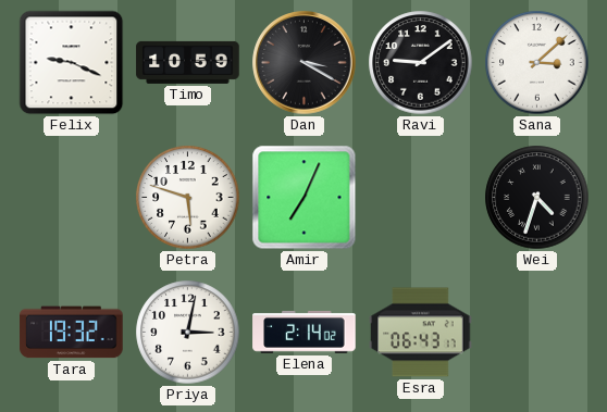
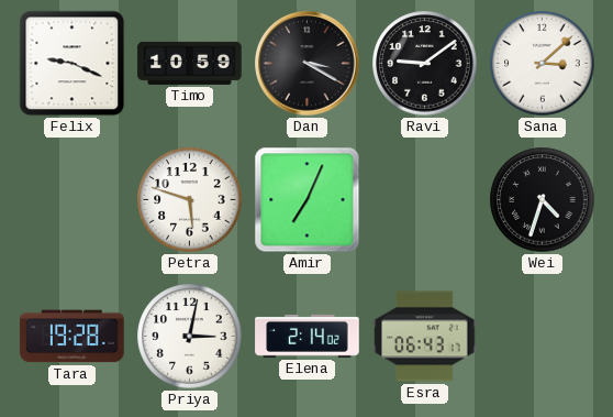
Tara: 19:32 -> 19:28
